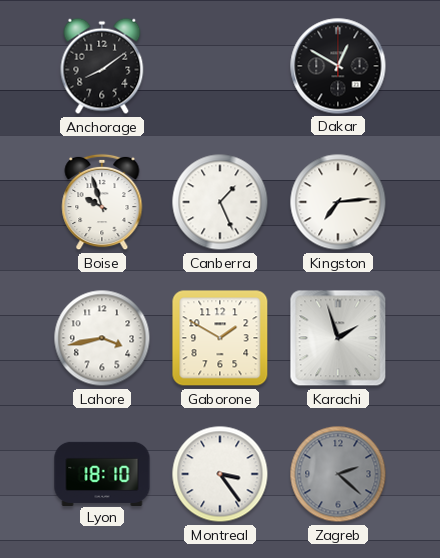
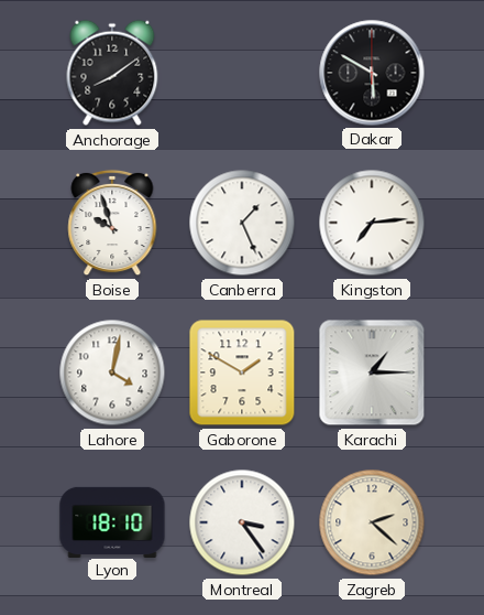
Dakar: 12:50 -> 5:50
Lahore: 3:43 -> 4:02
Karachi: 1:57 -> 1:15
Zagreb dial: grey -> cream
